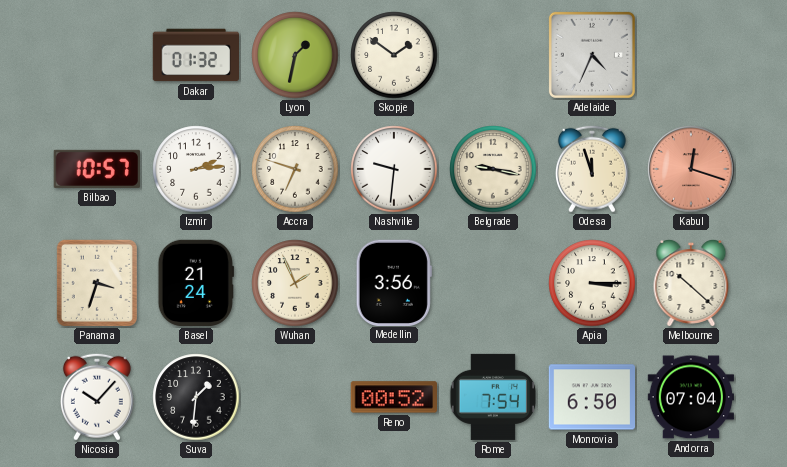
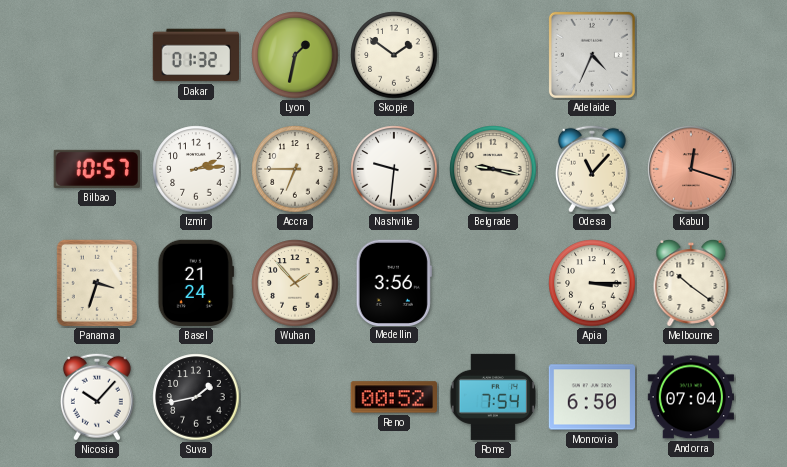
Accra: 6:48 -> 6:45
Odesa: 11:57 -> 11:07
Wuhan: 1:56 -> 1:53
Melbourne: 10:22 -> 10:21
Suva: 1:31 -> 1:43
